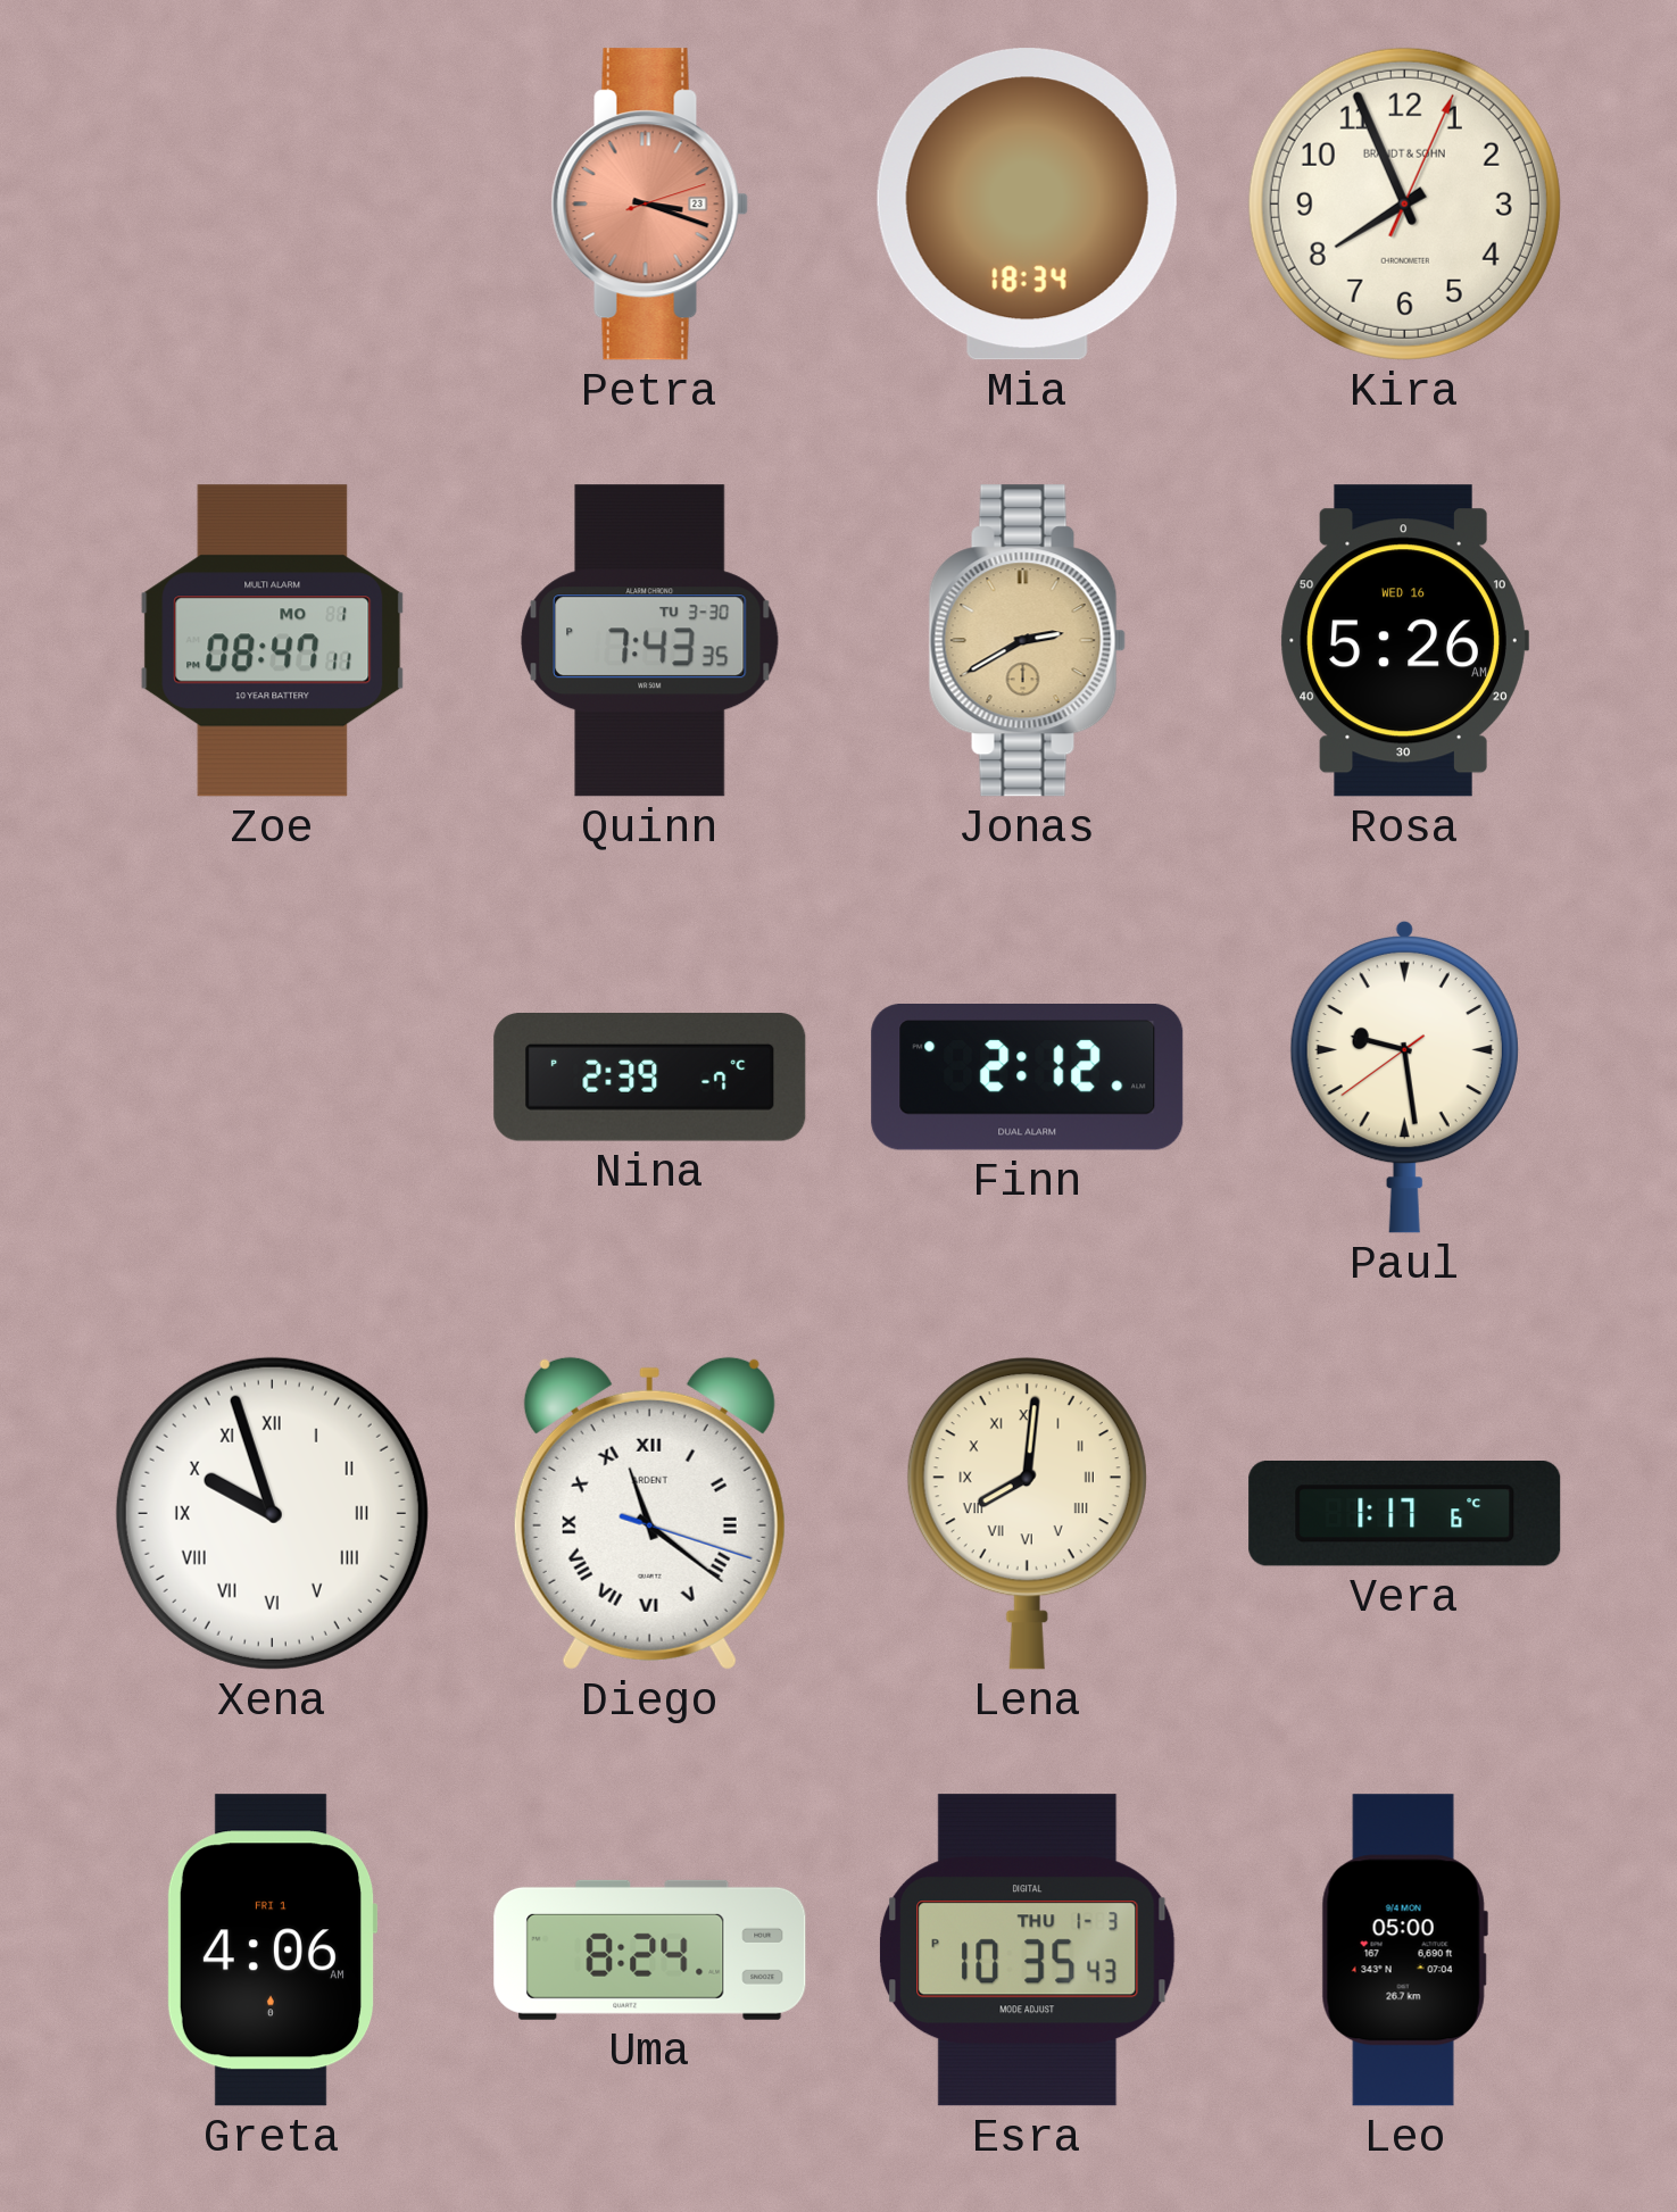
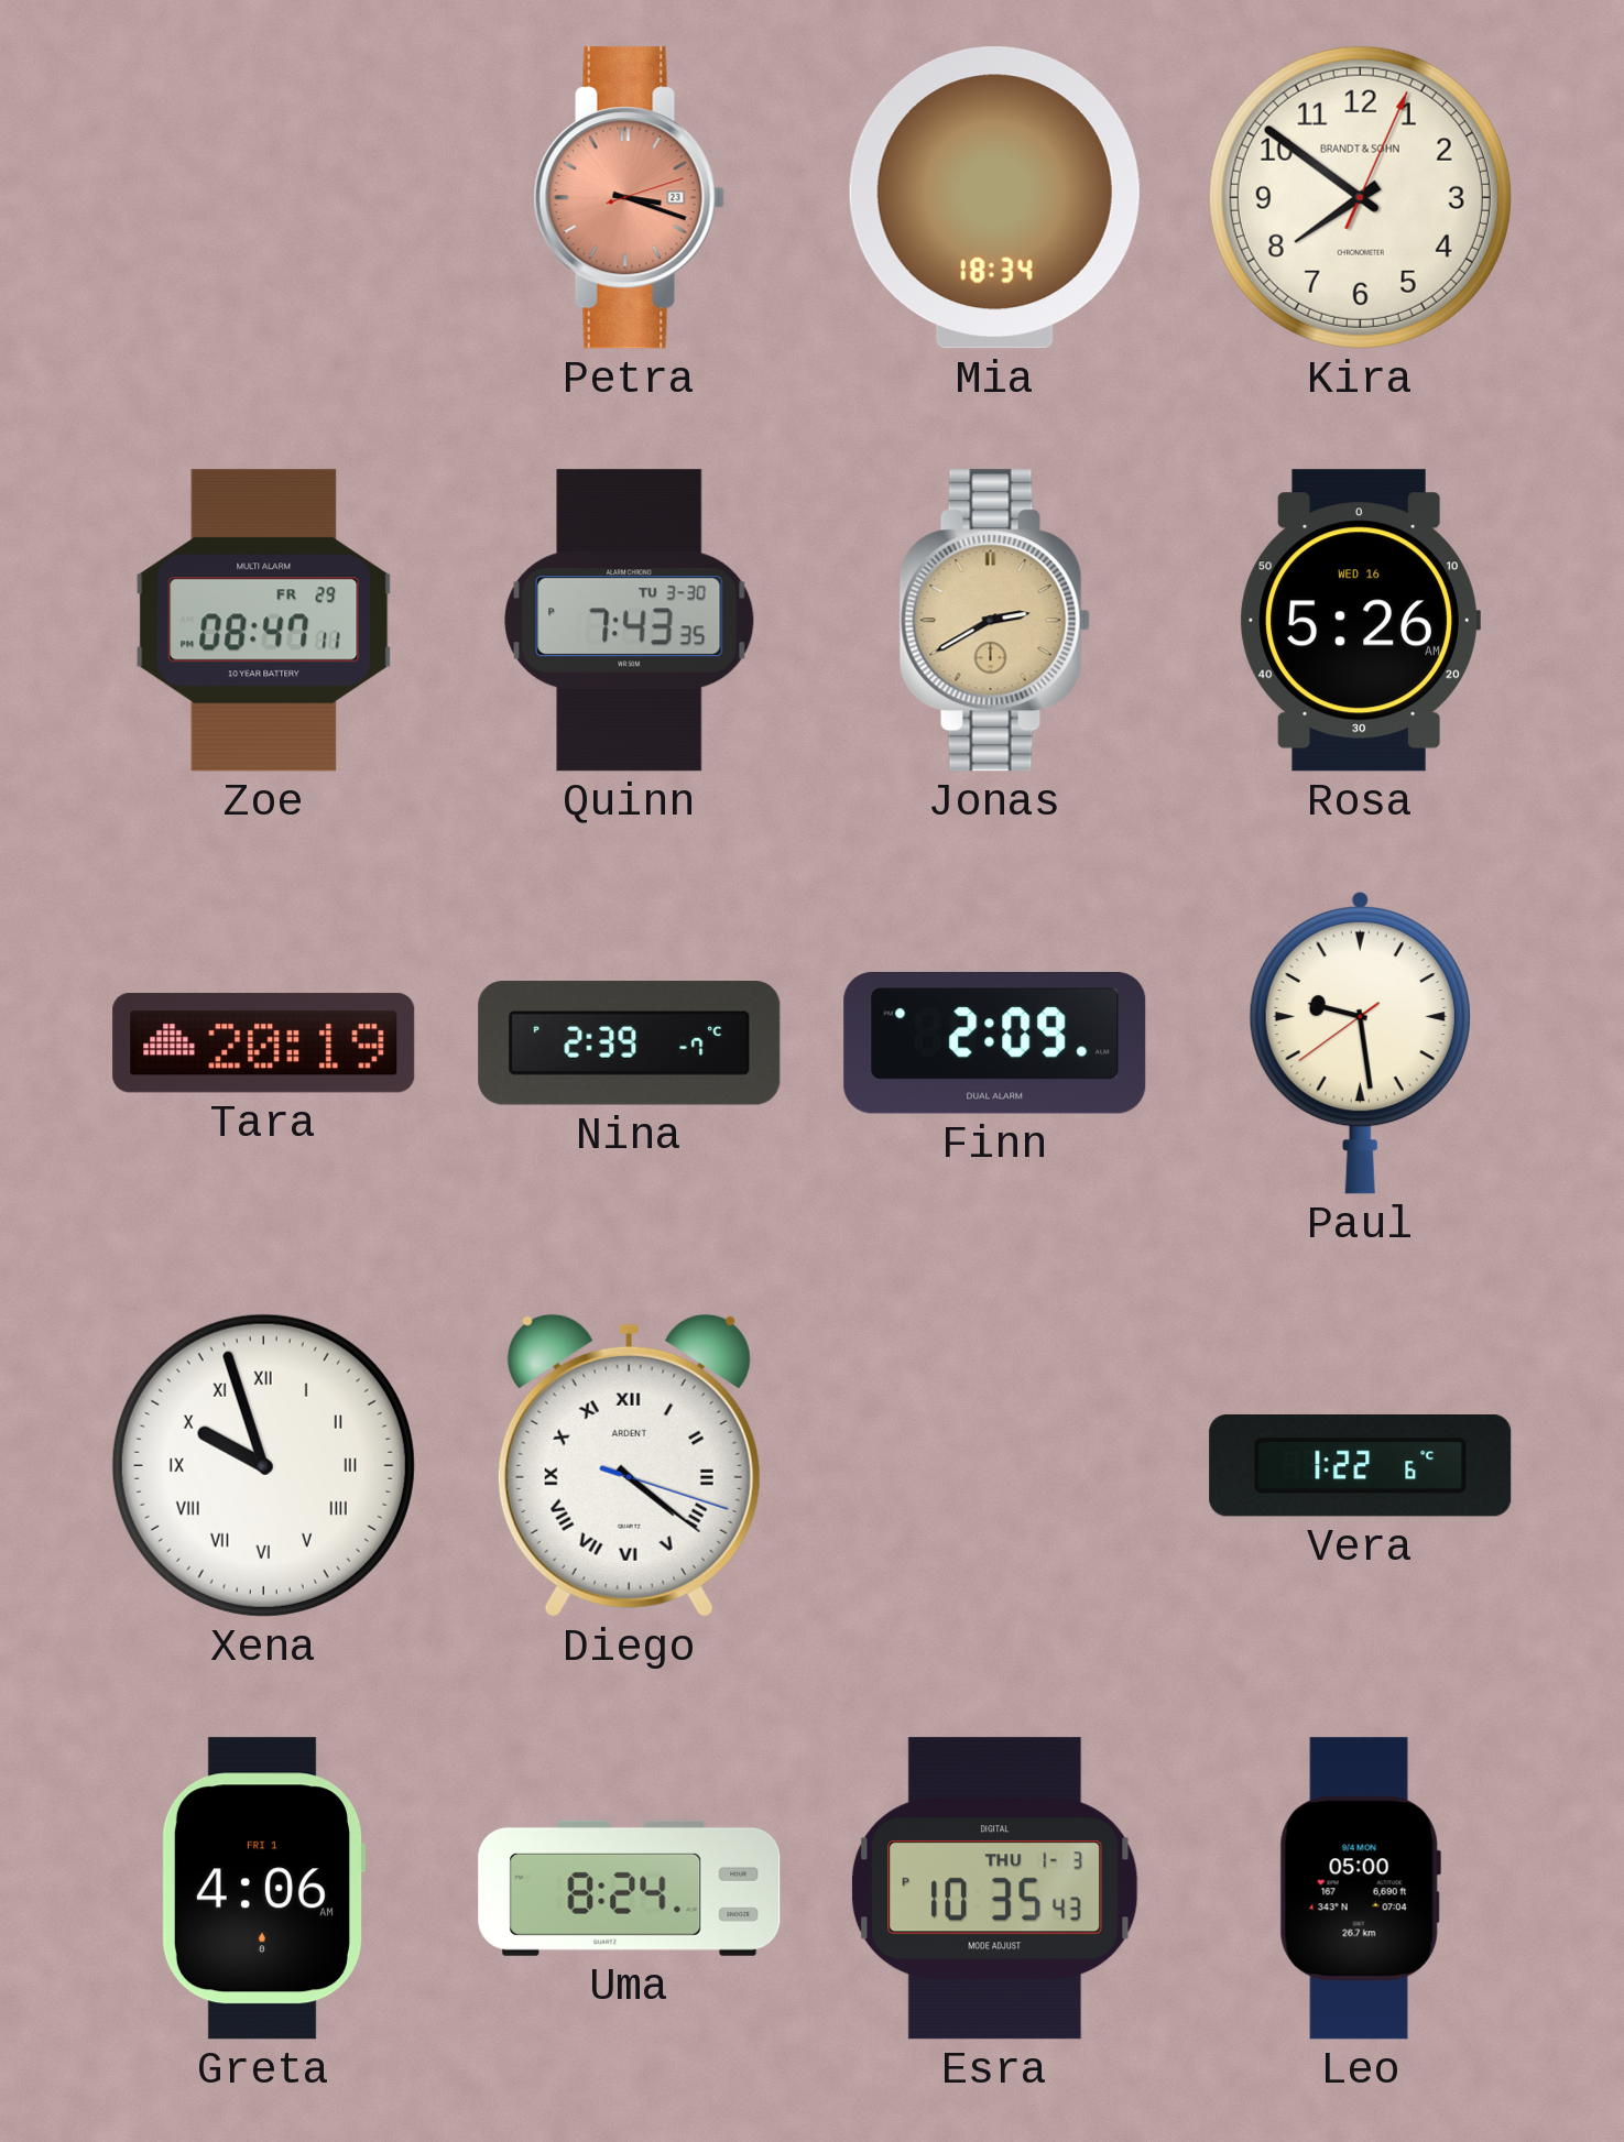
Kira: 7:56 -> 7:51
Zoe date: MO 1 -> FR 29
Tara: none -> 20:19
Finn: 2:12 -> 2:09
Diego: 11:21 -> 4:21
Lena: 8:01 -> none
Vera: 1:17 -> 1:22
